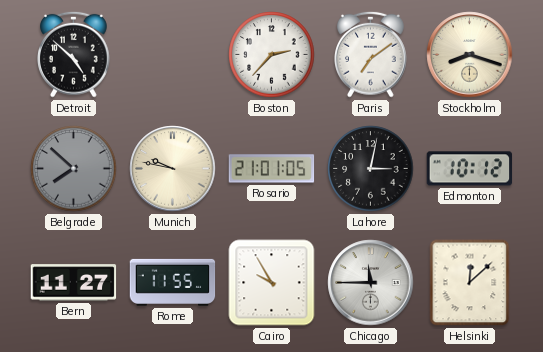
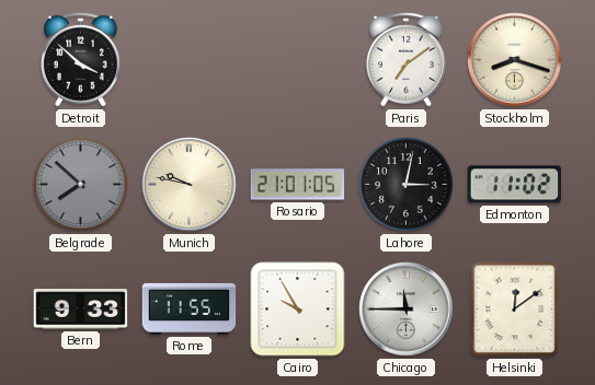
Detroit: 4:52 -> 3:52
Boston: 2:37 -> none
Edmonton: 10:12 -> 11:02
Bern: 11:27 -> 9:33
Helsinki: 12:08 -> 12:09
